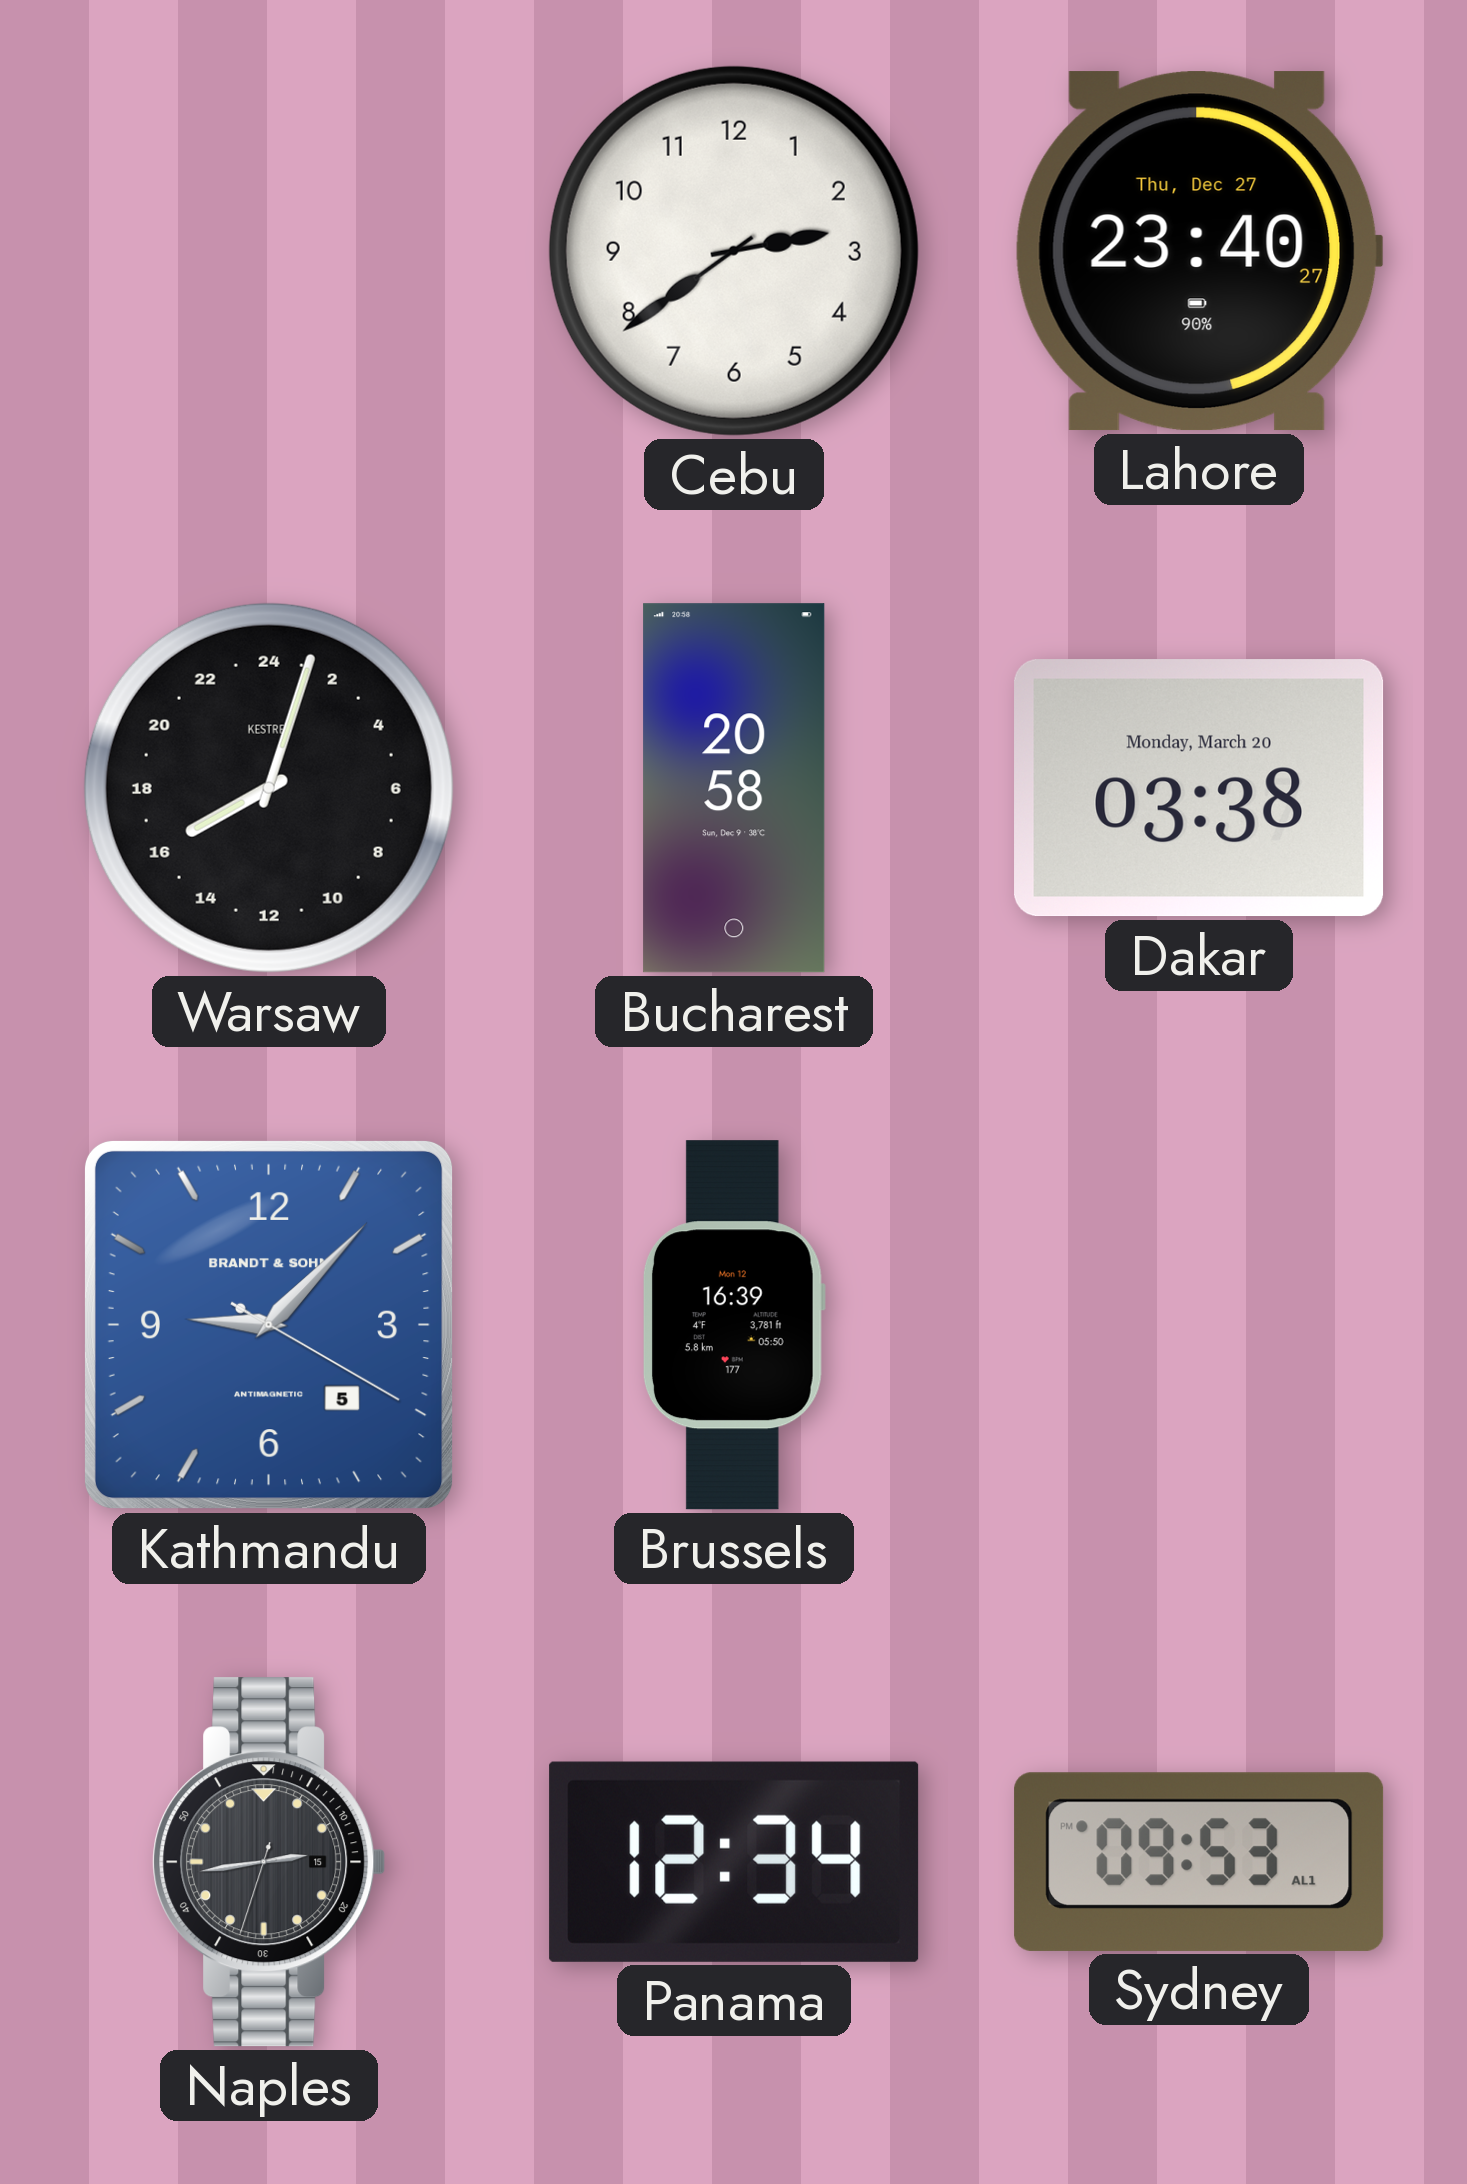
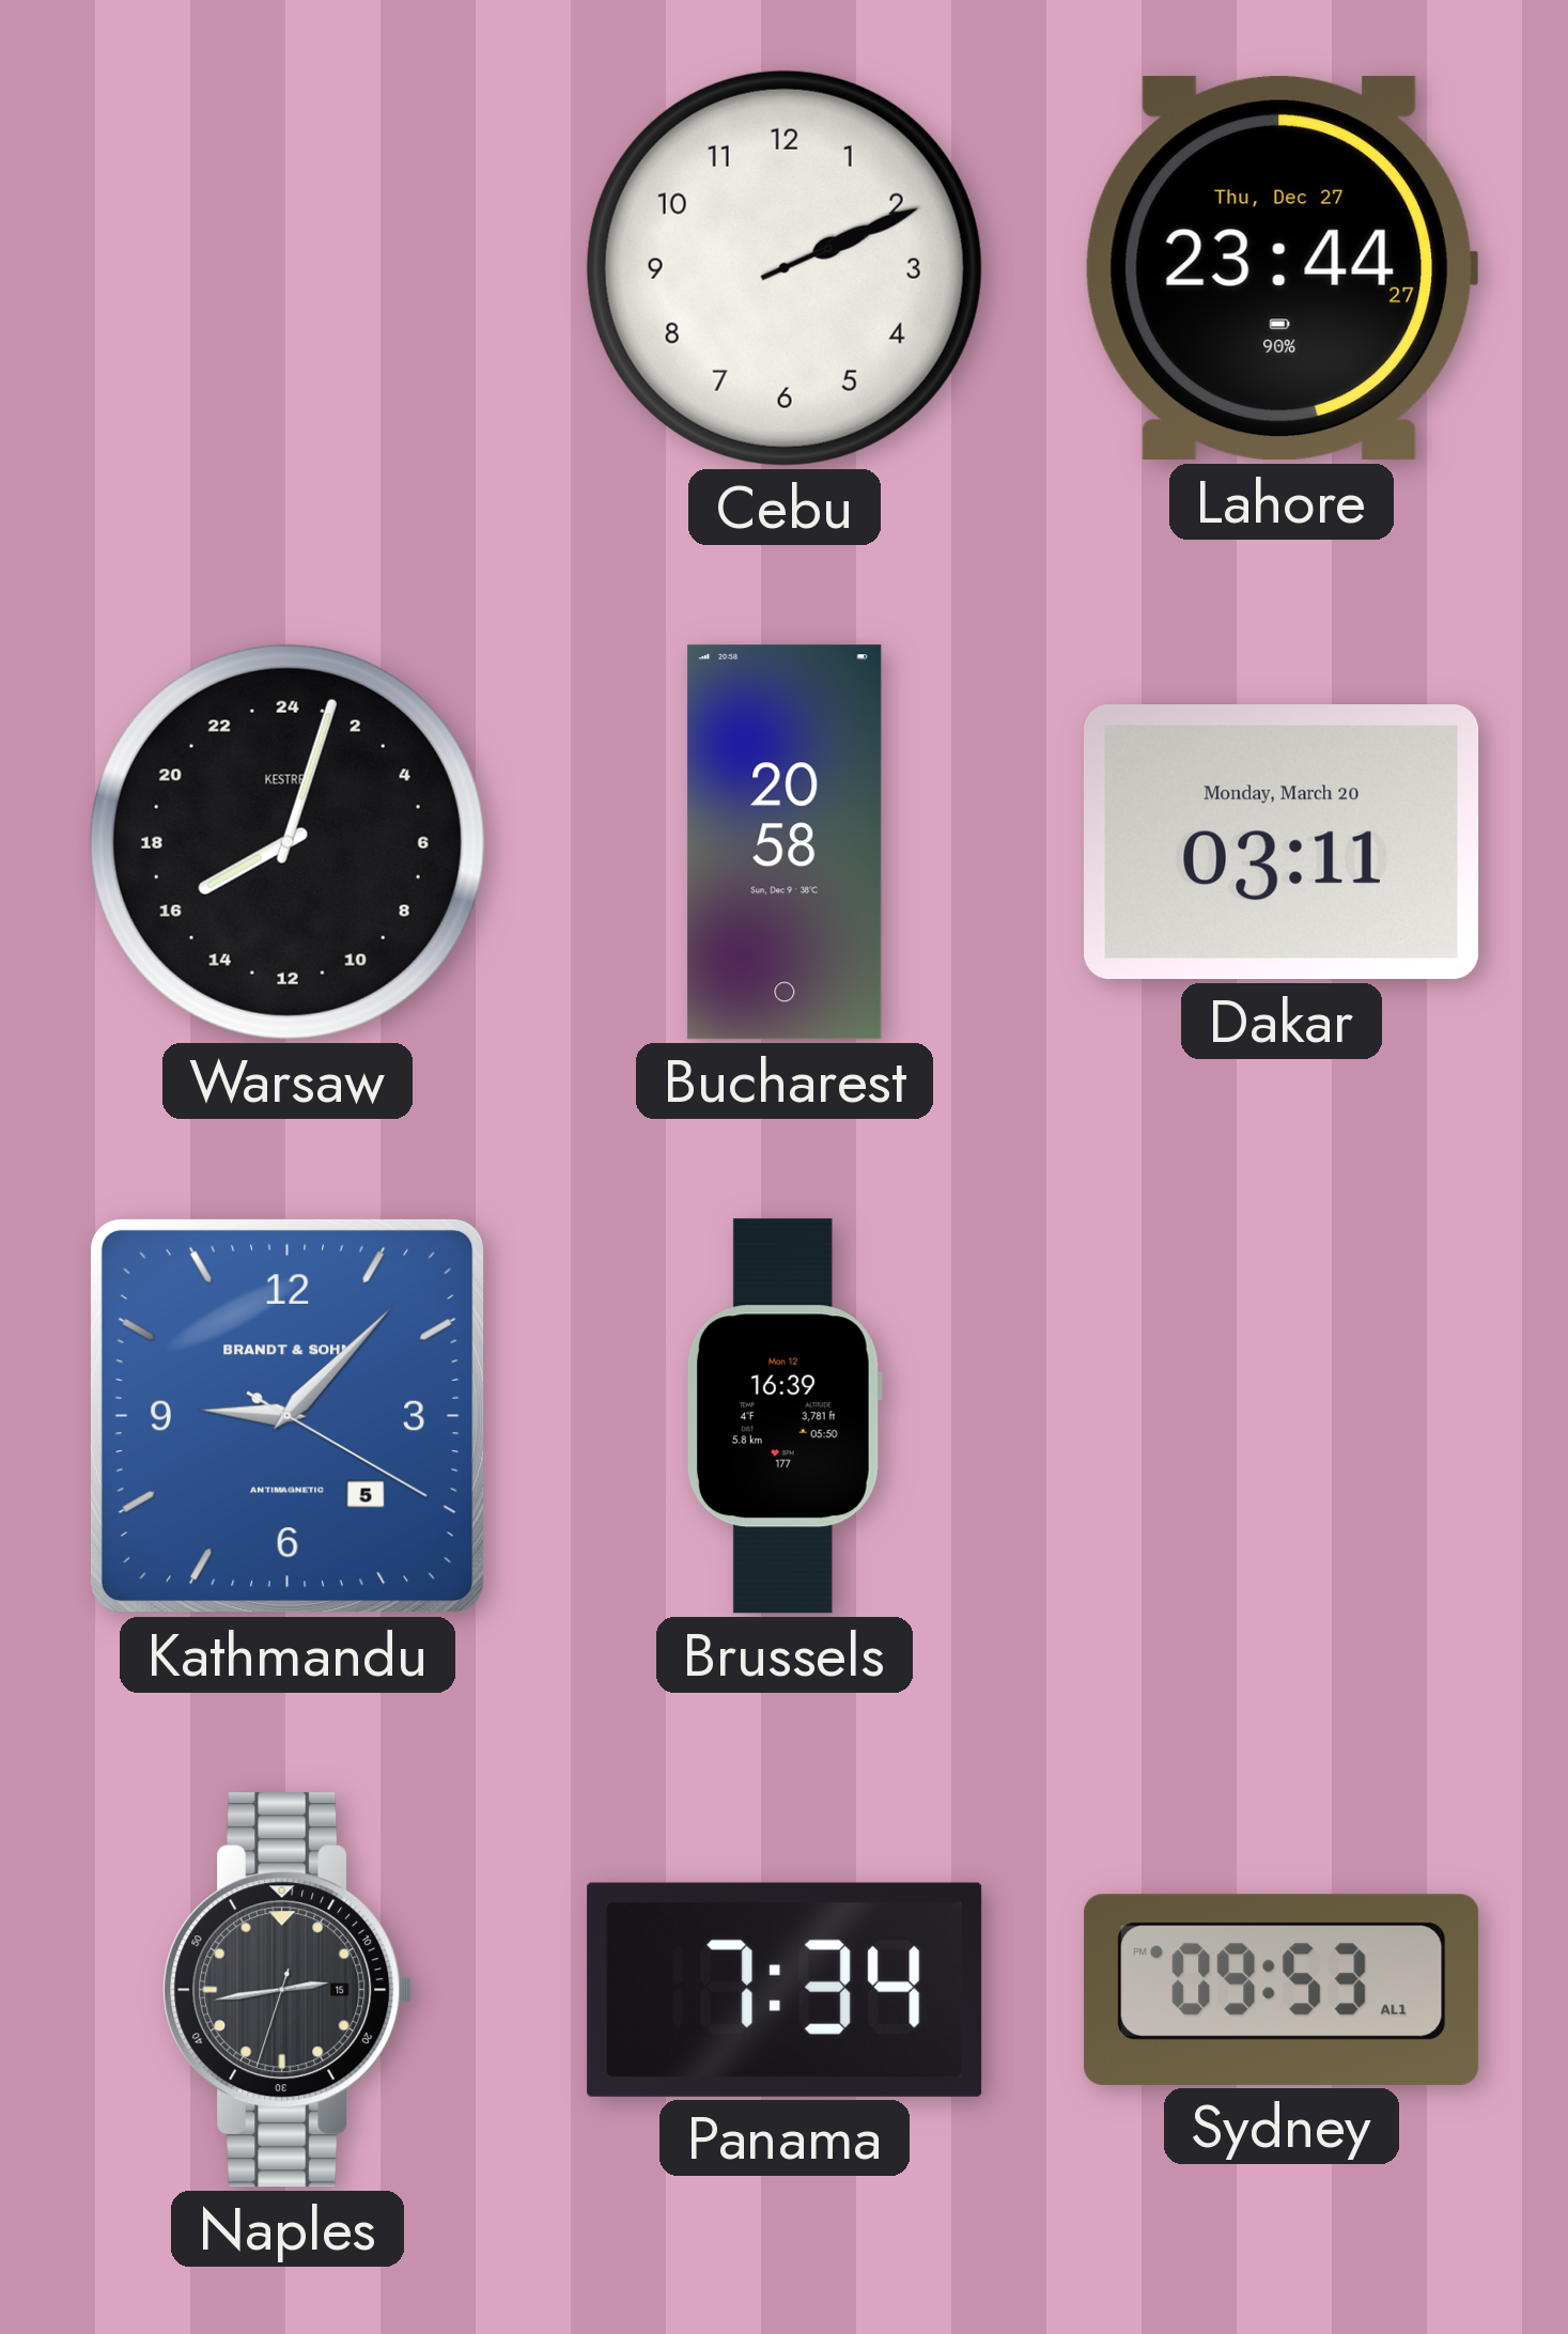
Cebu: 2:39 -> 2:11
Lahore: 23:40 -> 23:44
Dakar: 03:38 -> 03:11
Panama: 12:34 -> 7:34
